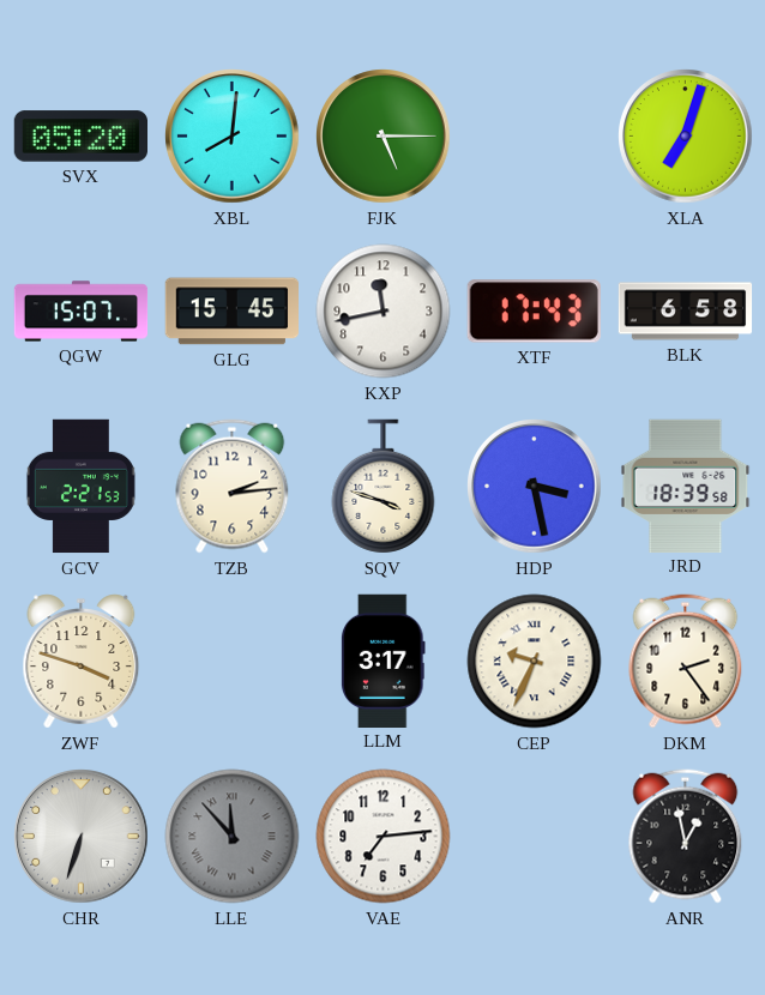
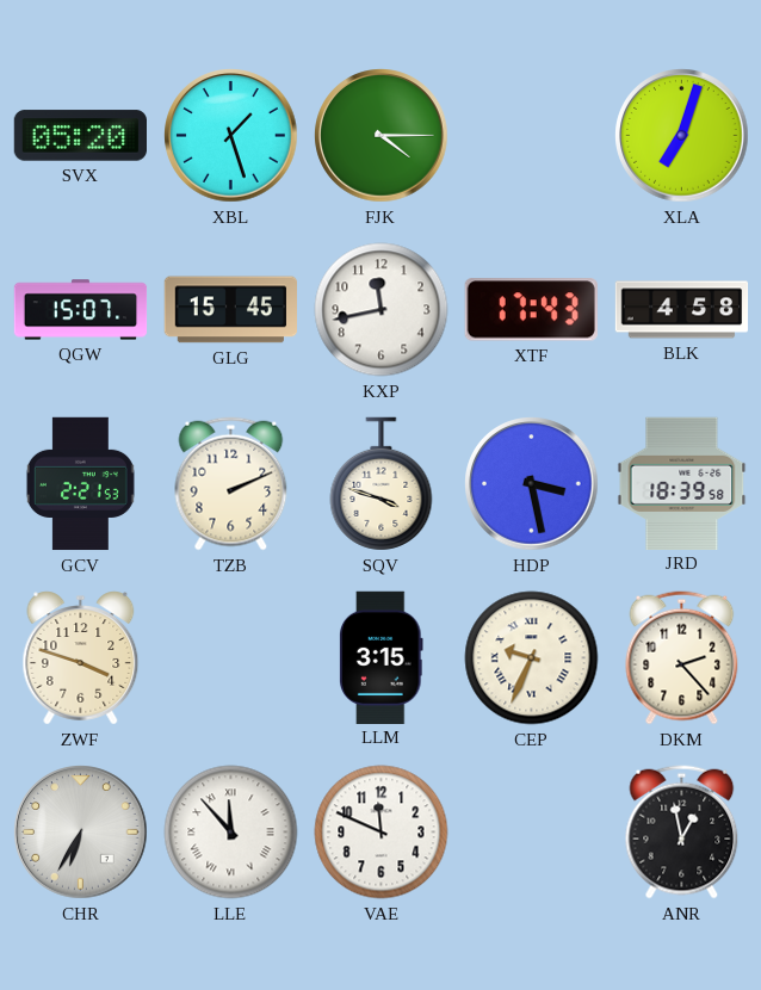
XBL: 8:01 -> 1:27
FJK: 5:15 -> 4:15
BLK: 6:58 -> 4:58
TZB: 2:14 -> 2:11
LLM: 3:17 -> 3:15
DKM: 2:24 -> 2:23
CHR: 6:33 -> 6:35
LLE dial: grey -> white
VAE: 7:14 -> 11:49
